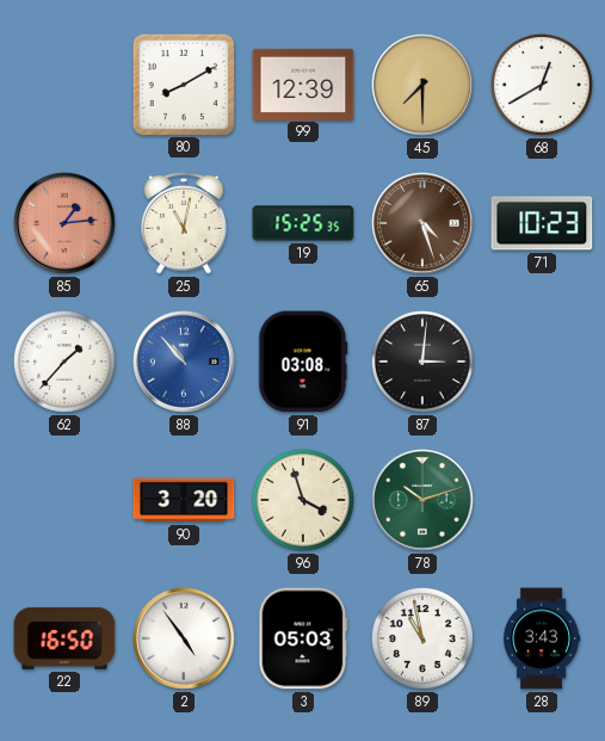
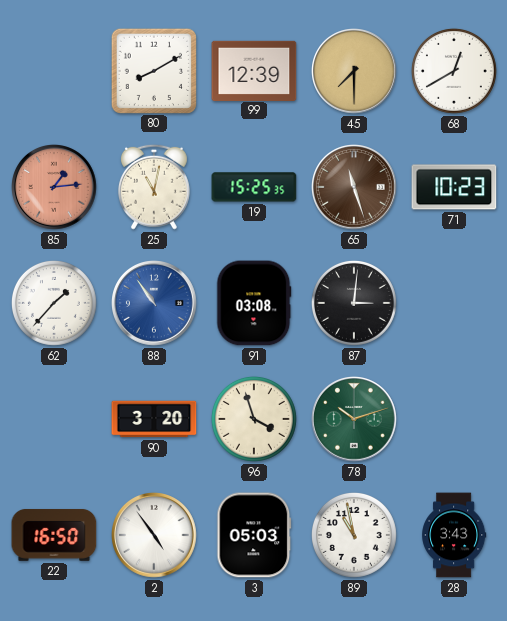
65: 4:27 -> 11:27
88: 10:53 -> 10:54
